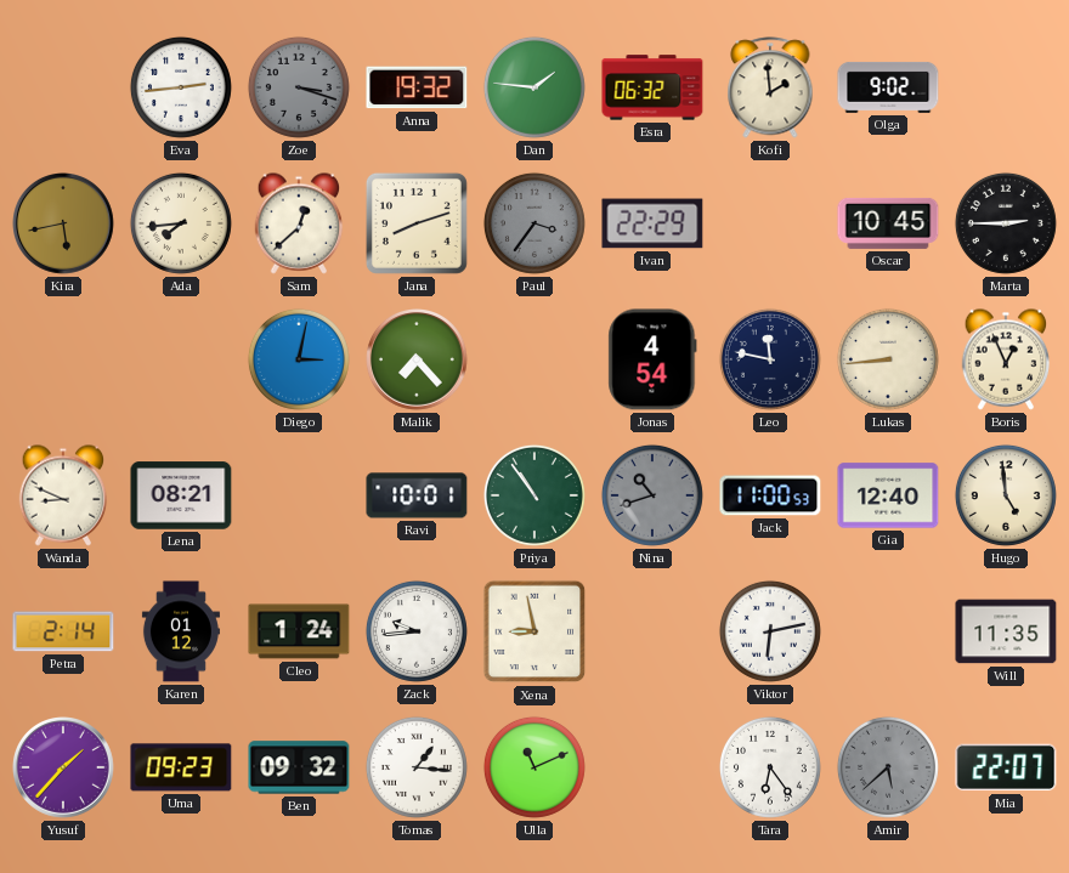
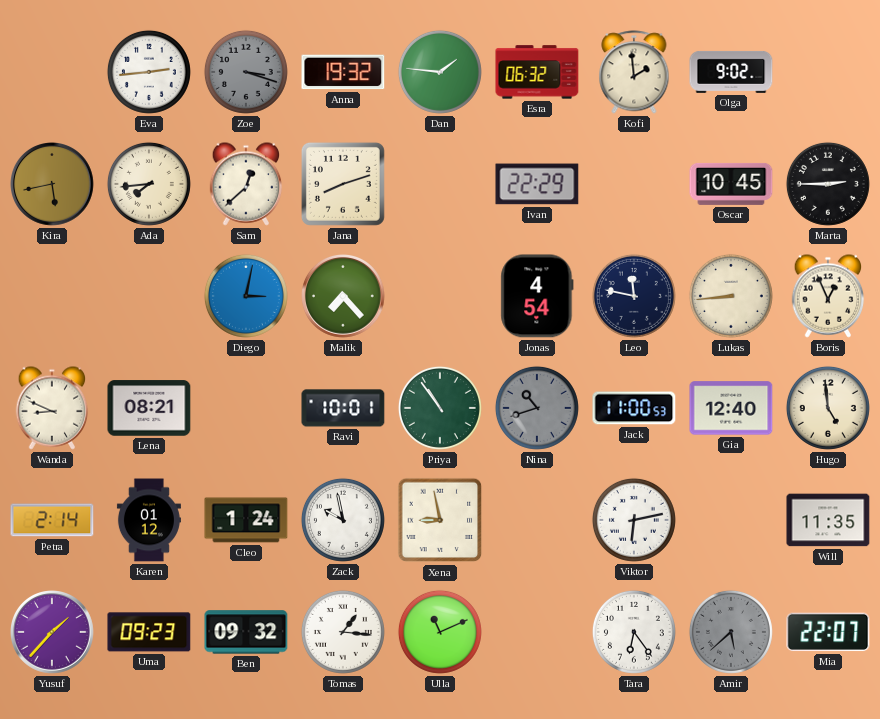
Paul: 3:36 -> none
Zack: 9:44 -> 9:58
